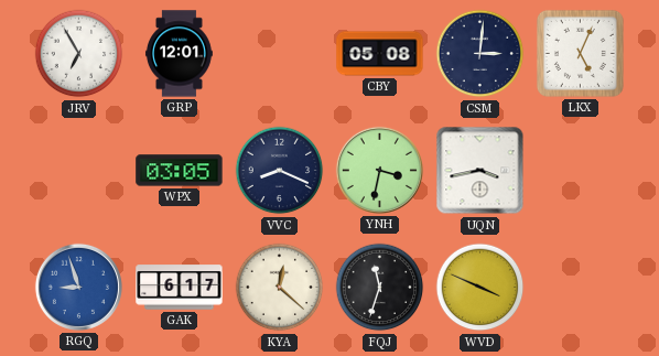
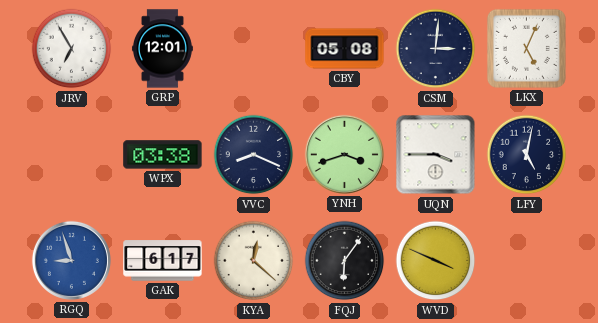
WPX: 03:05 -> 03:38
YNH: 3:32 -> 3:42
UQN: 3:43 -> 3:45
LFY: none -> 5:02
FQJ: 11:33 -> 6:06
